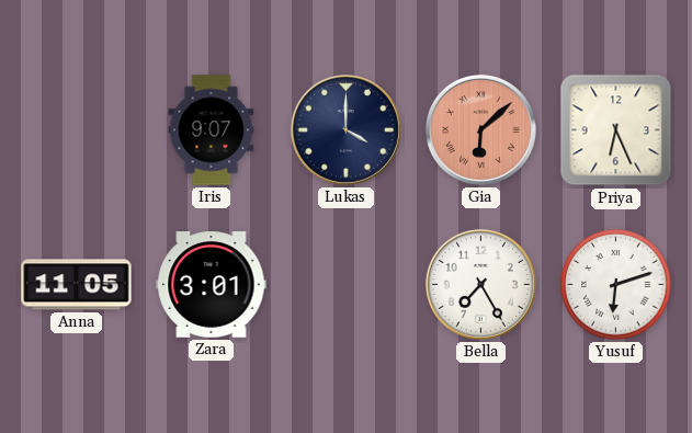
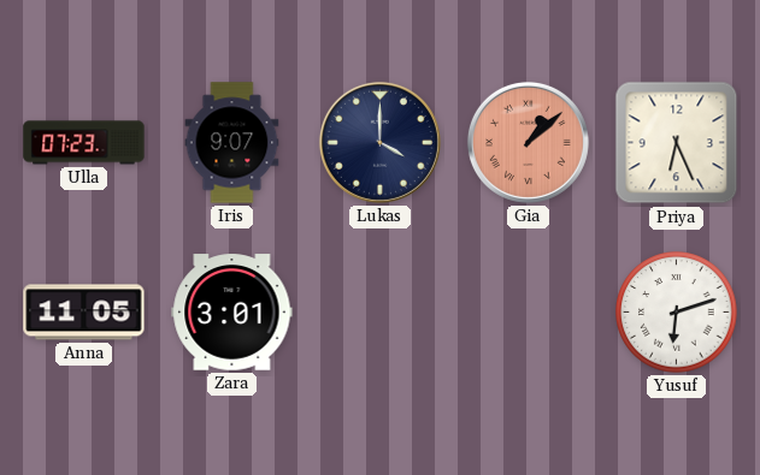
Ulla: none -> 07:23
Gia: 6:08 -> 1:08
Bella: 7:25 -> none
